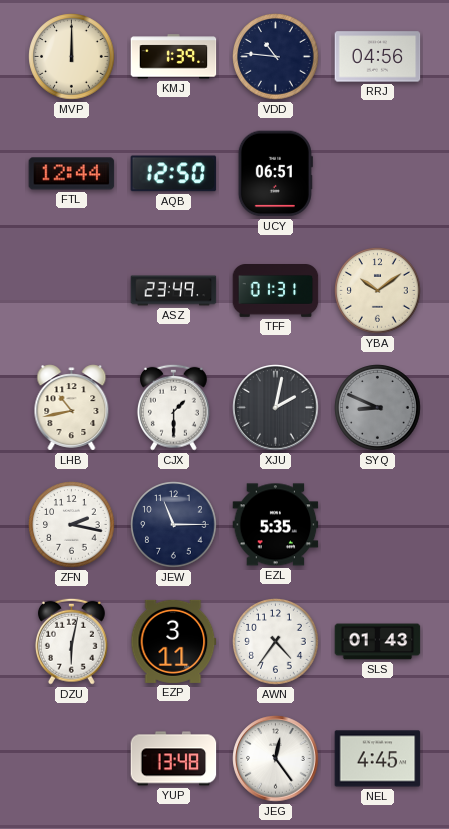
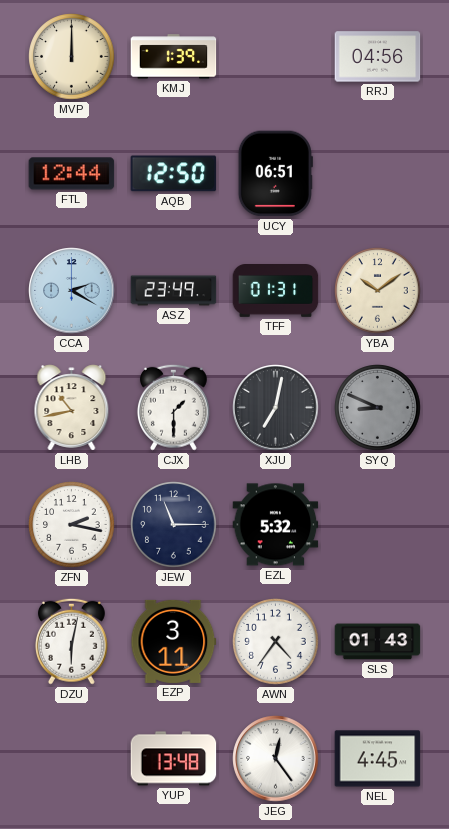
VDD: 10:46 -> none
CCA: none -> 2:20
XJU: 2:02 -> 7:02
EZL: 5:35 -> 5:32
